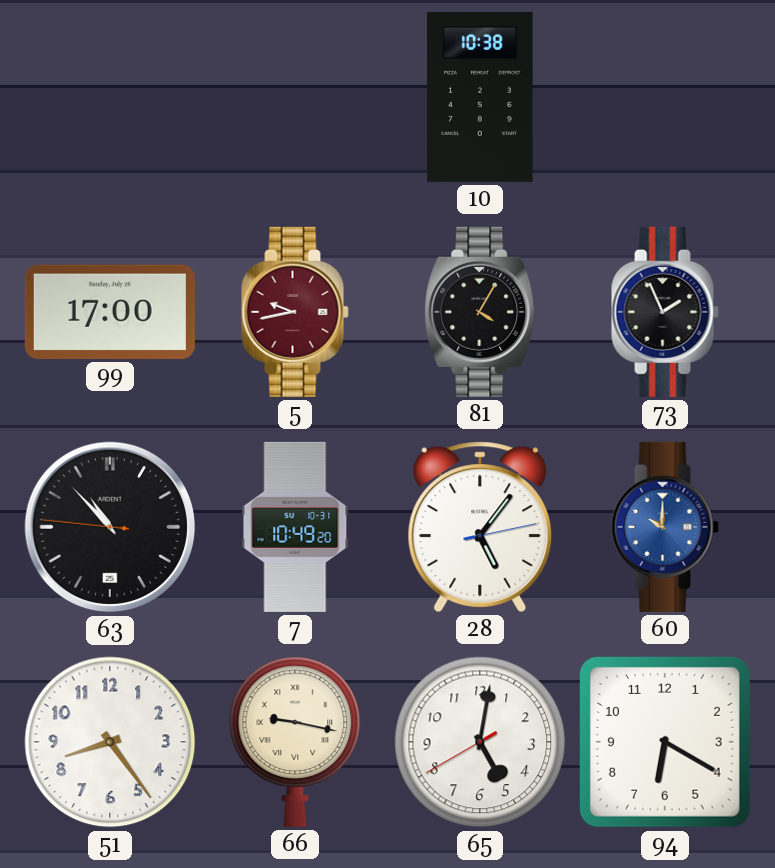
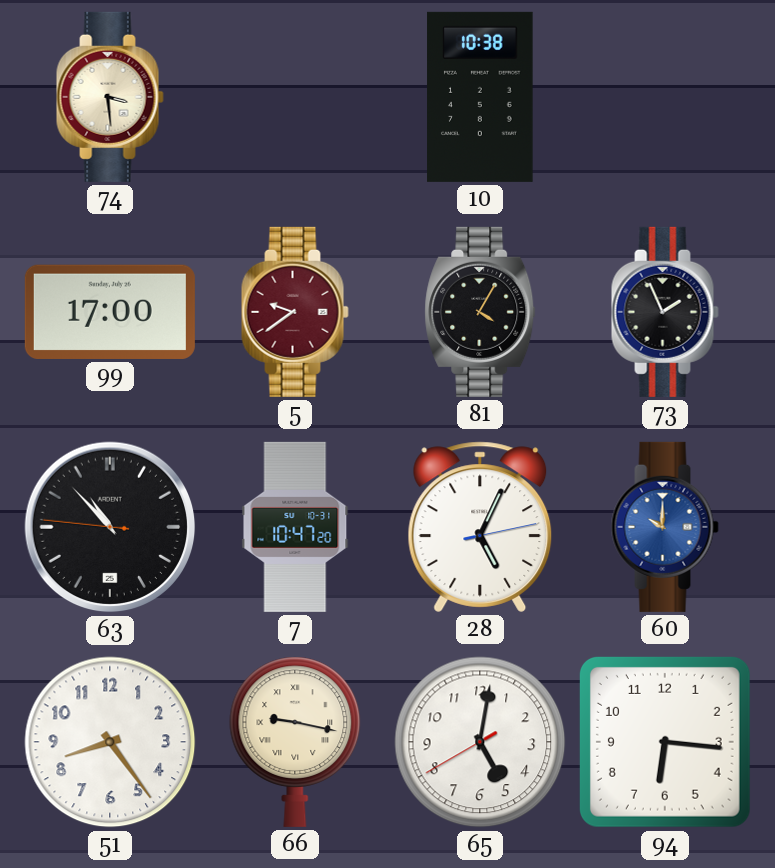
74: none -> 3:29
5: 9:43 -> 9:39
7: 10:49 -> 10:47
28: 5:06 -> 5:04
94: 6:20 -> 6:16
